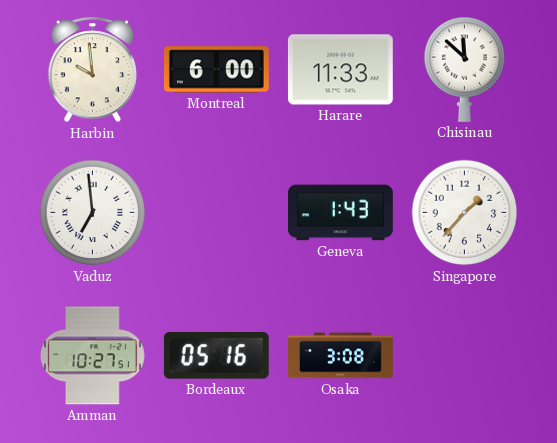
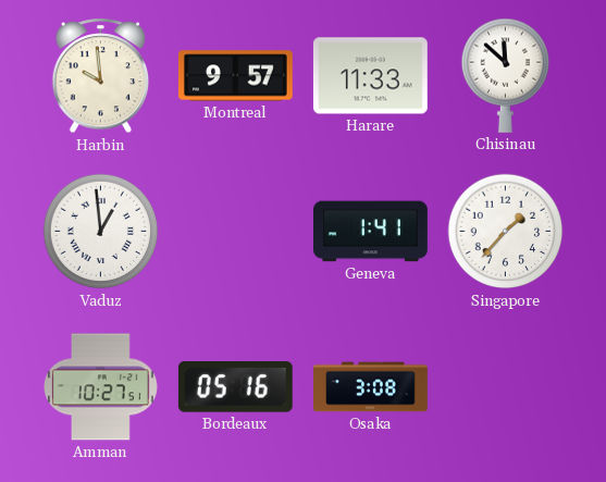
Montreal: 6:00 -> 9:57
Vaduz: 6:59 -> 12:59
Geneva: 1:43 -> 1:41
